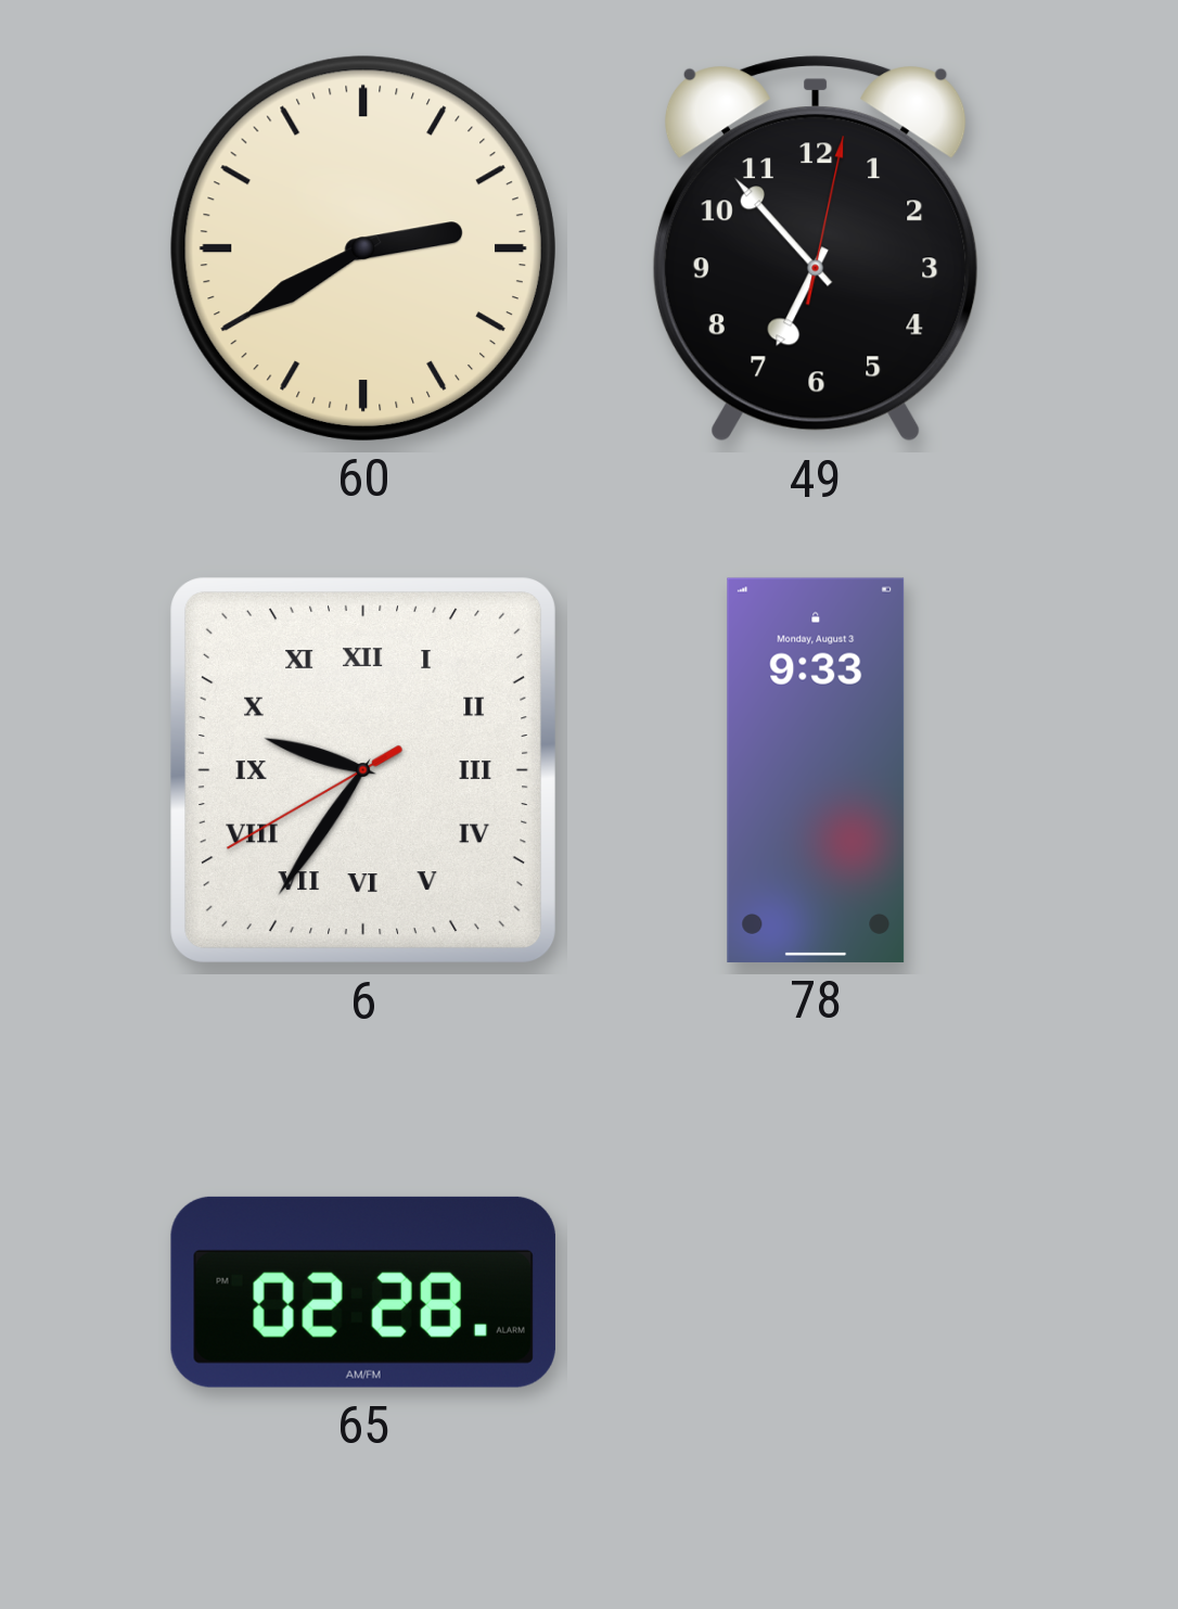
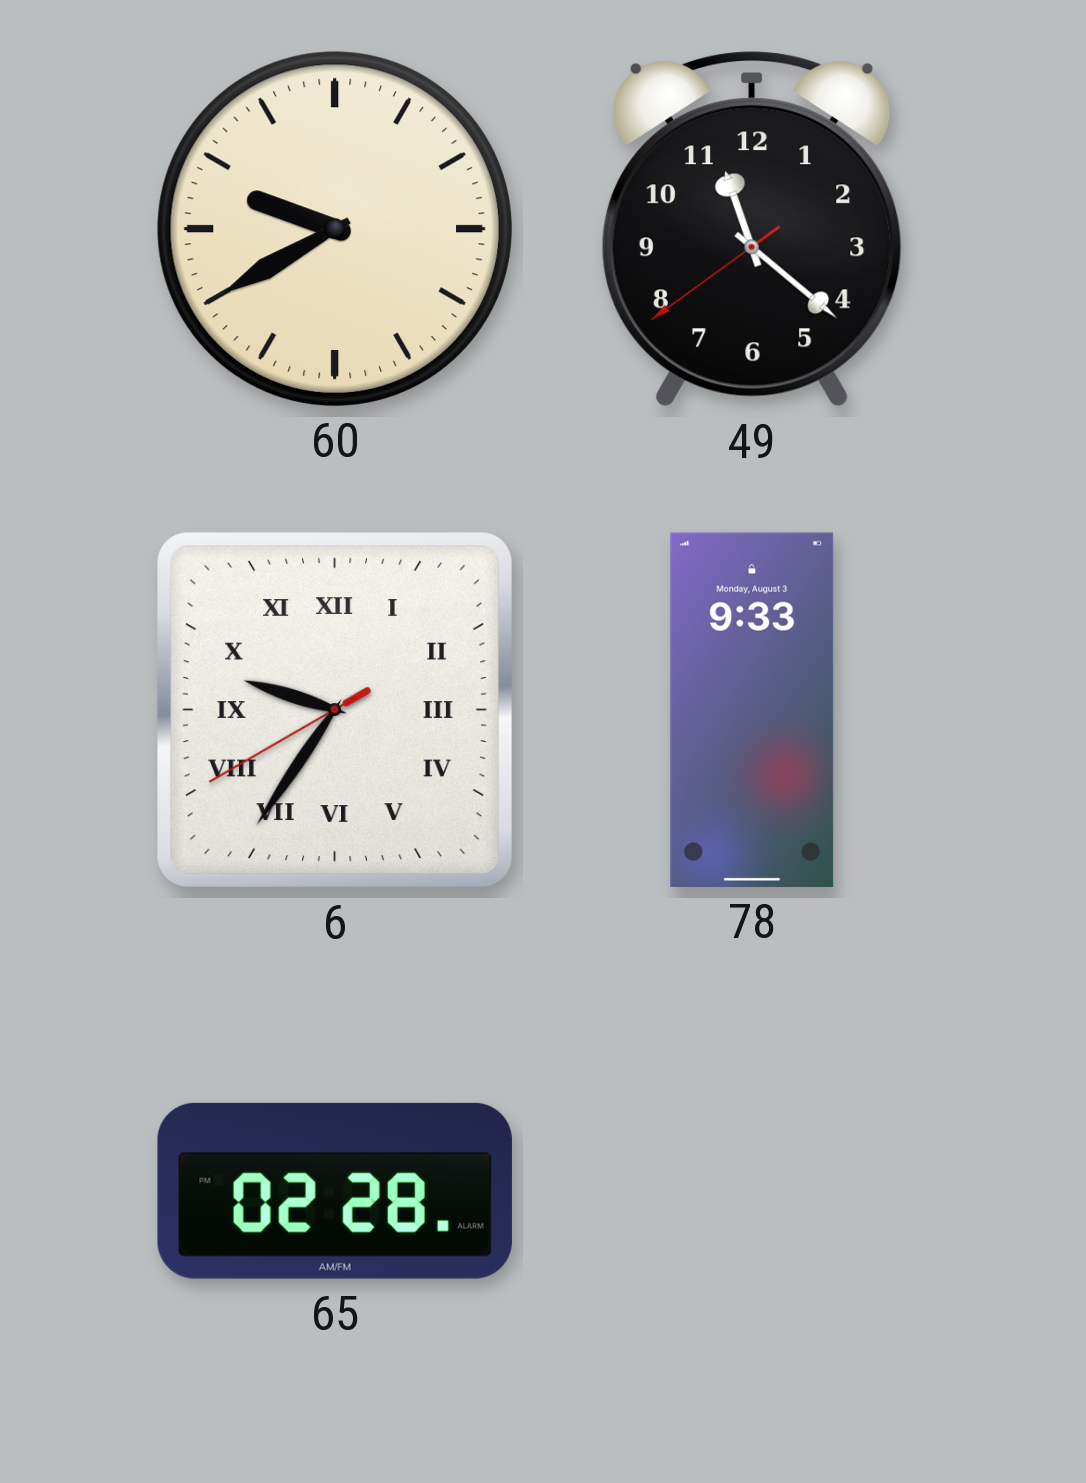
60: 2:40 -> 9:40
49: 6:53 -> 11:21
